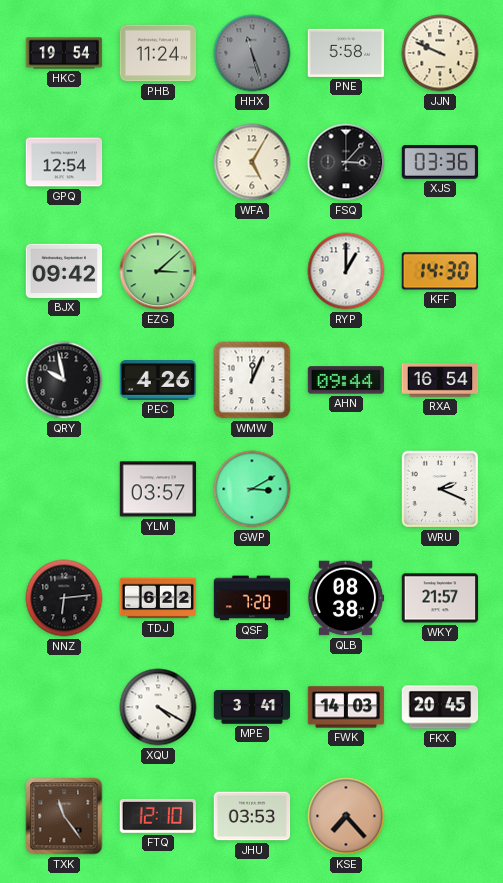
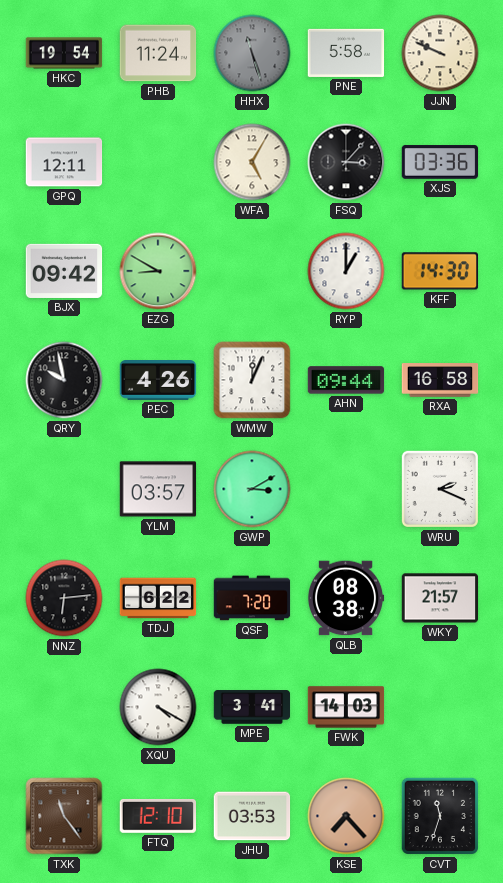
GPQ: 12:54 -> 12:11
EZG: 3:08 -> 8:50
RXA: 16:54 -> 16:58
FKX: 20:45 -> none
CVT: none -> 11:33
